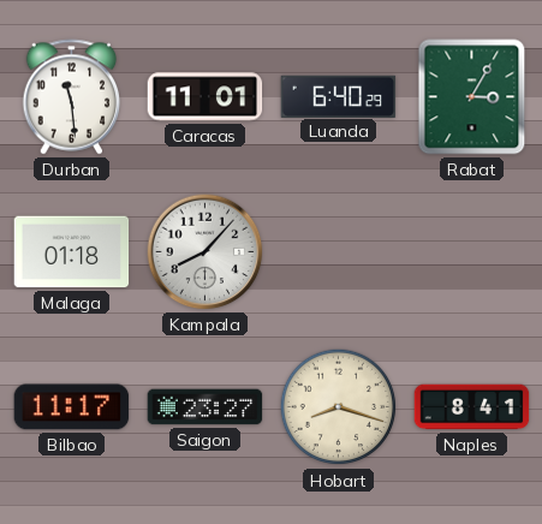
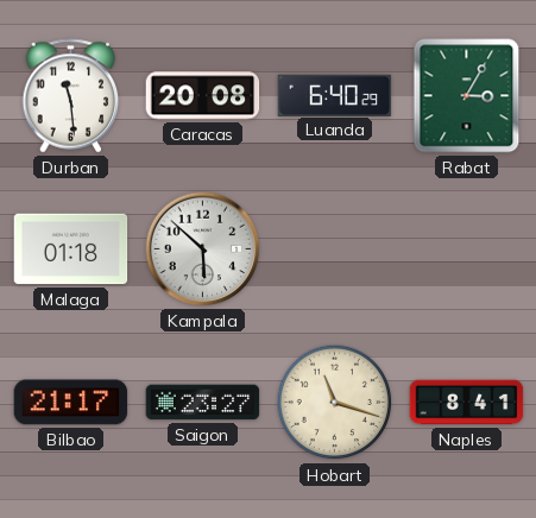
Caracas: 11:01 -> 20:08
Kampala: 8:07 -> 5:52
Bilbao: 11:17 -> 21:17
Hobart: 8:18 -> 11:18
